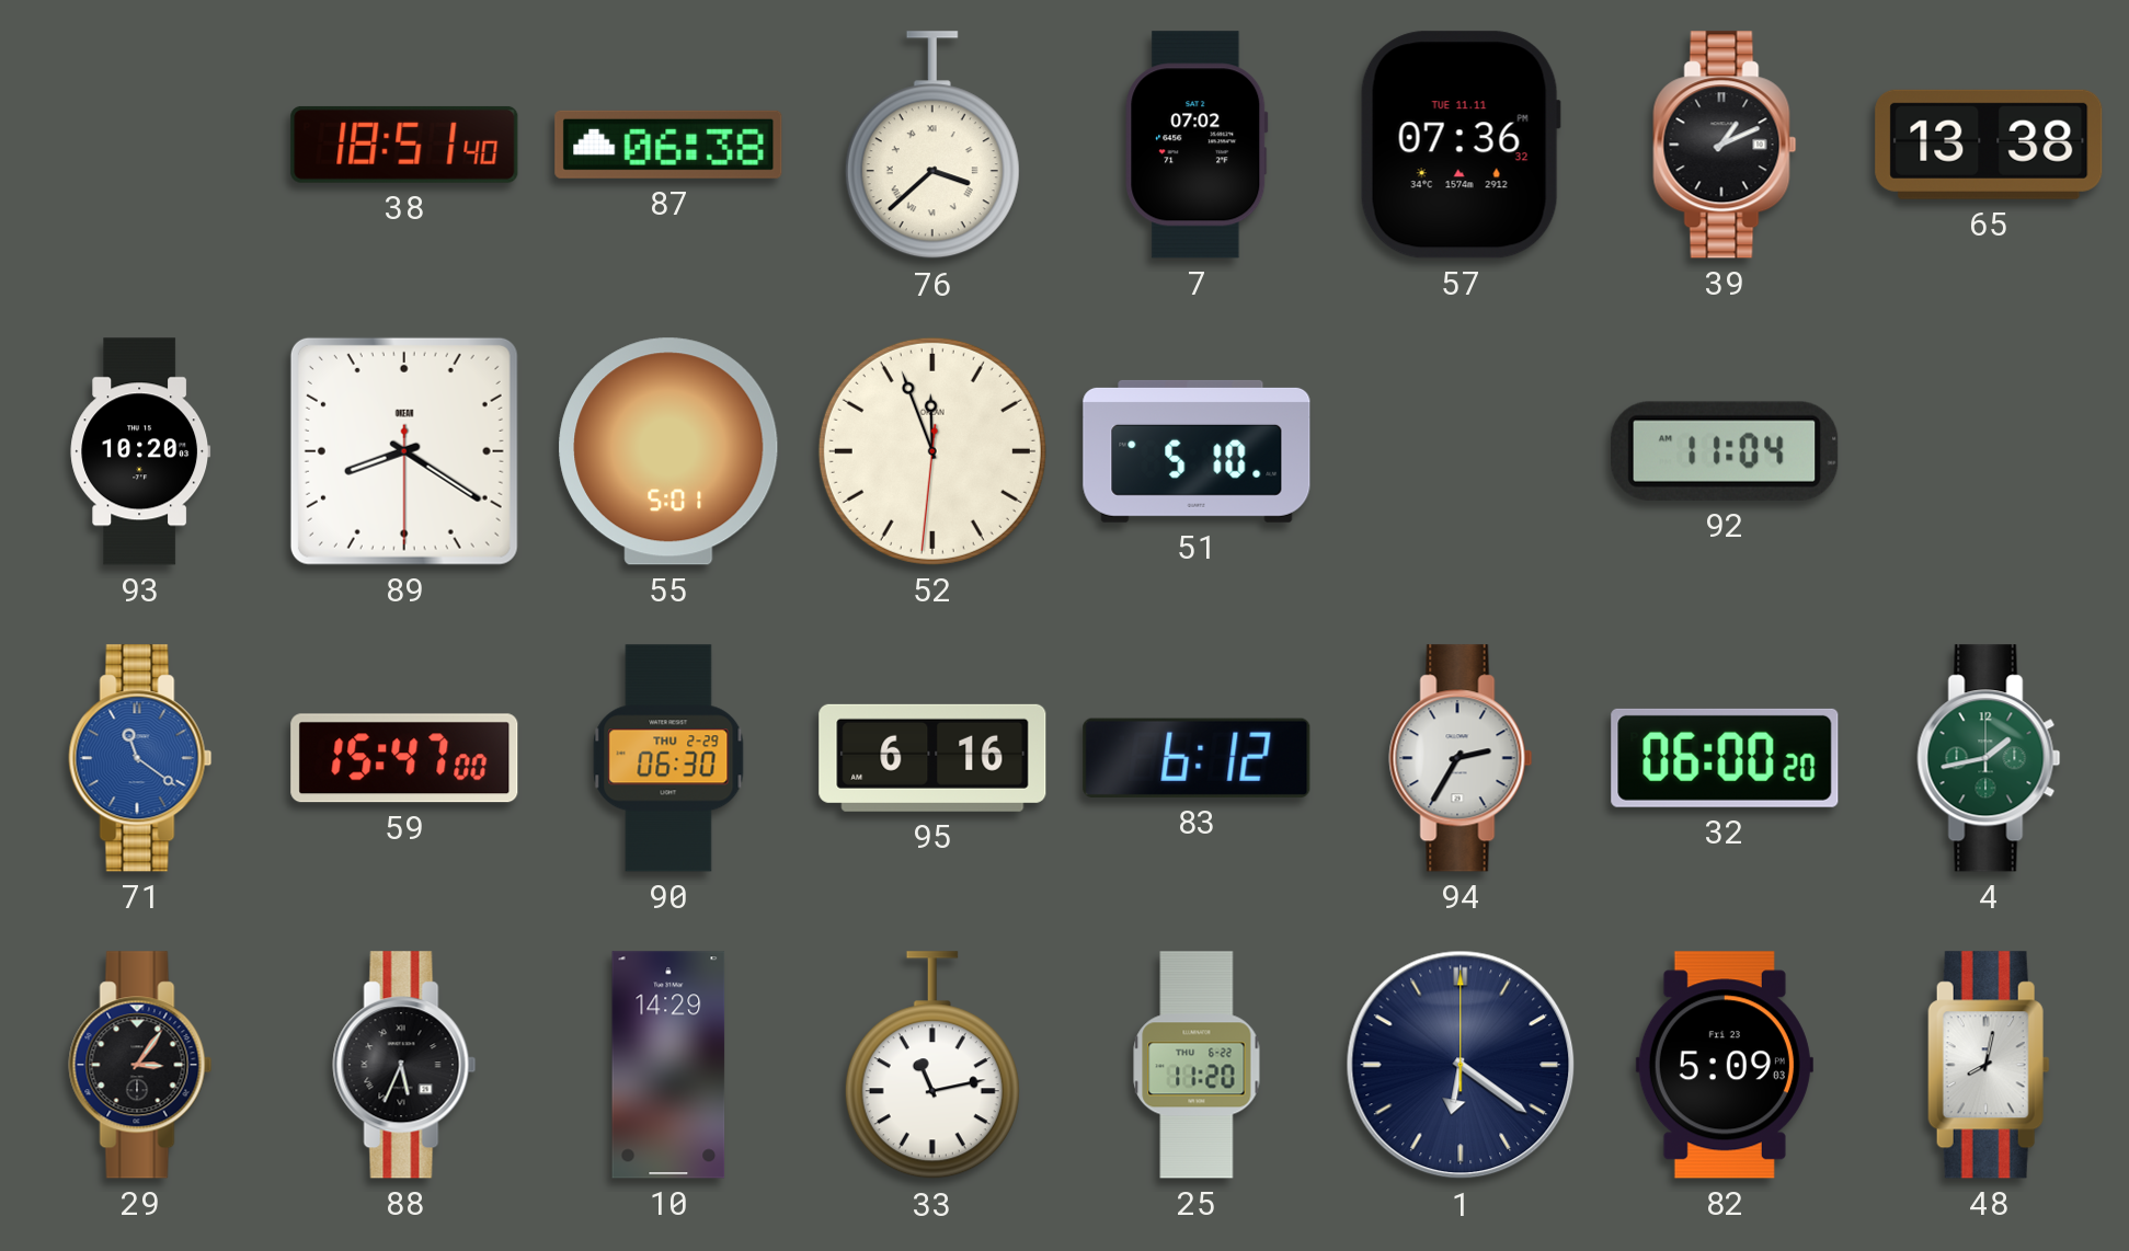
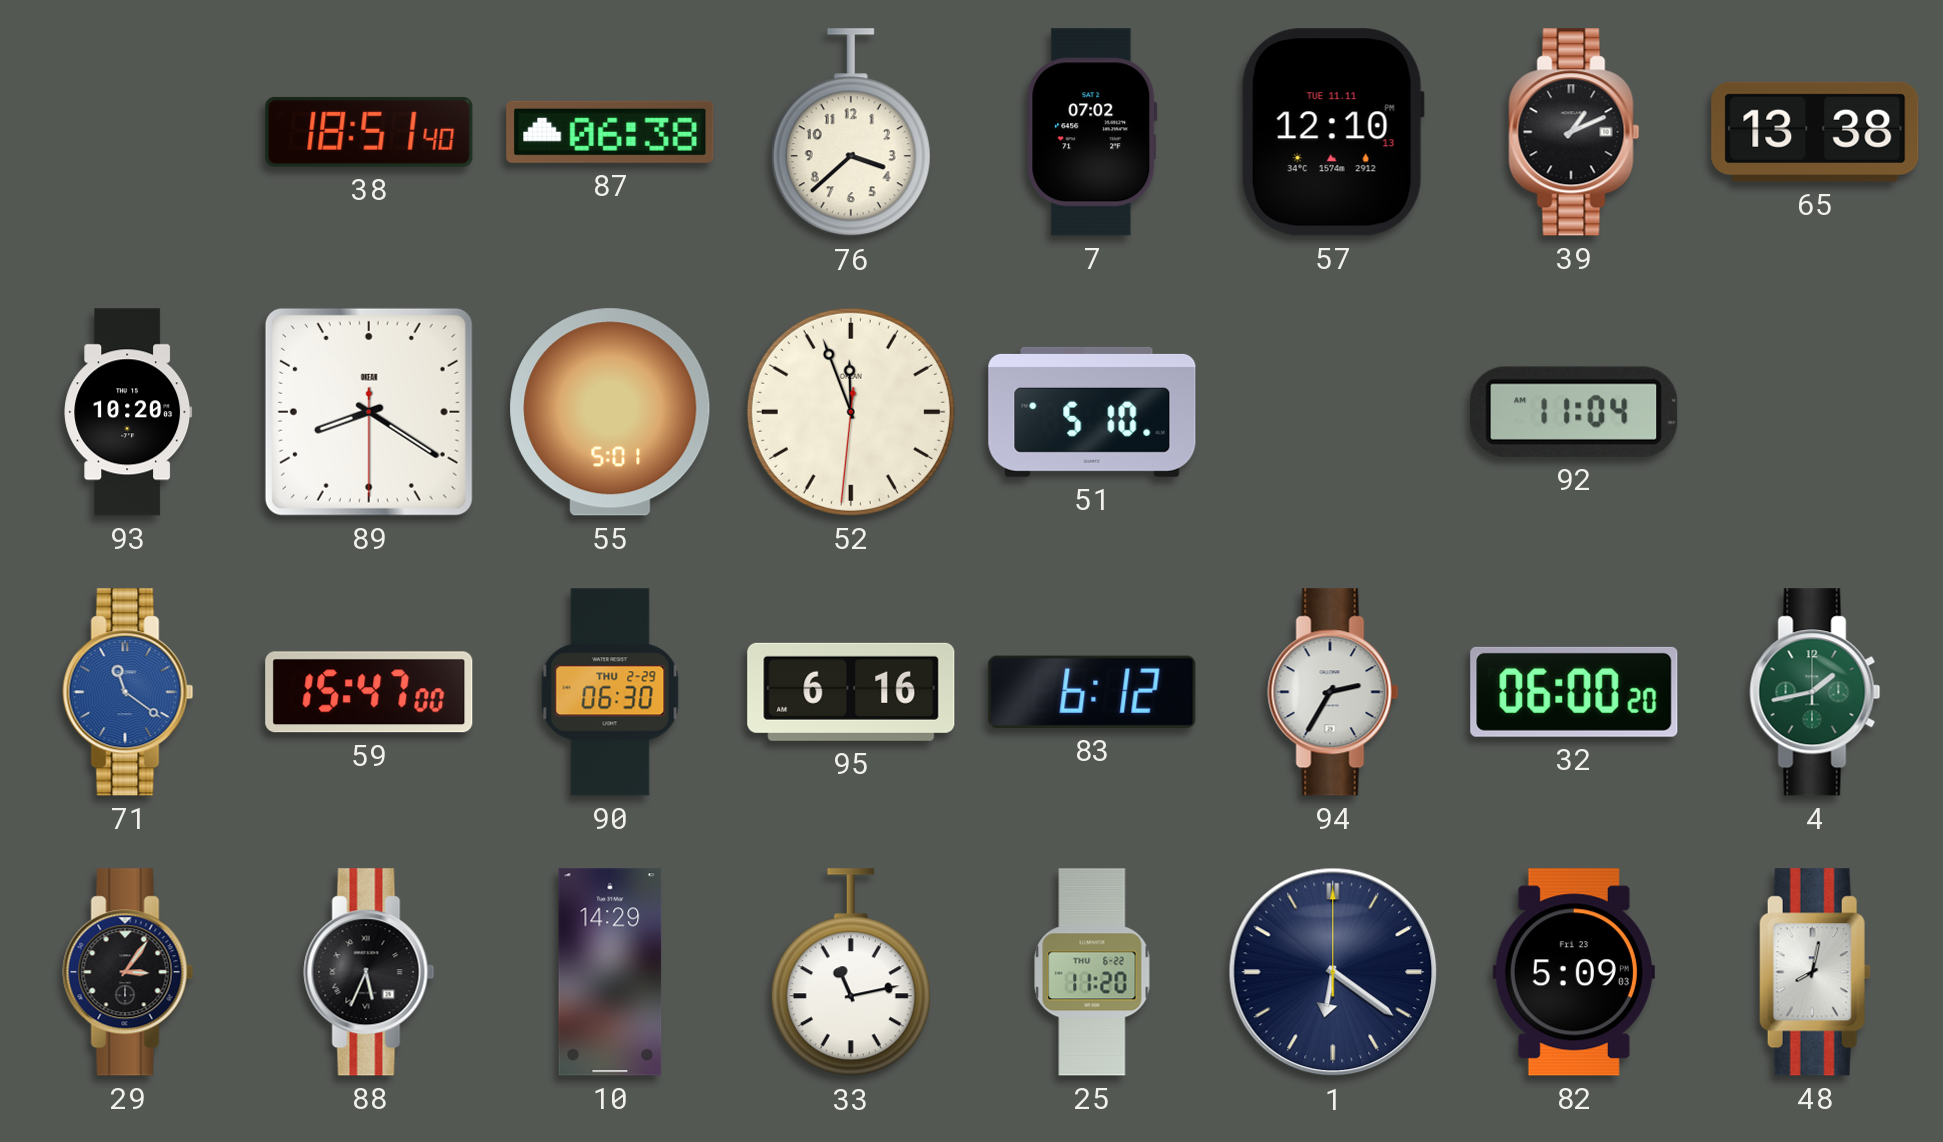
76 numerals: Roman -> Arabic
57: 07:36 -> 12:10
